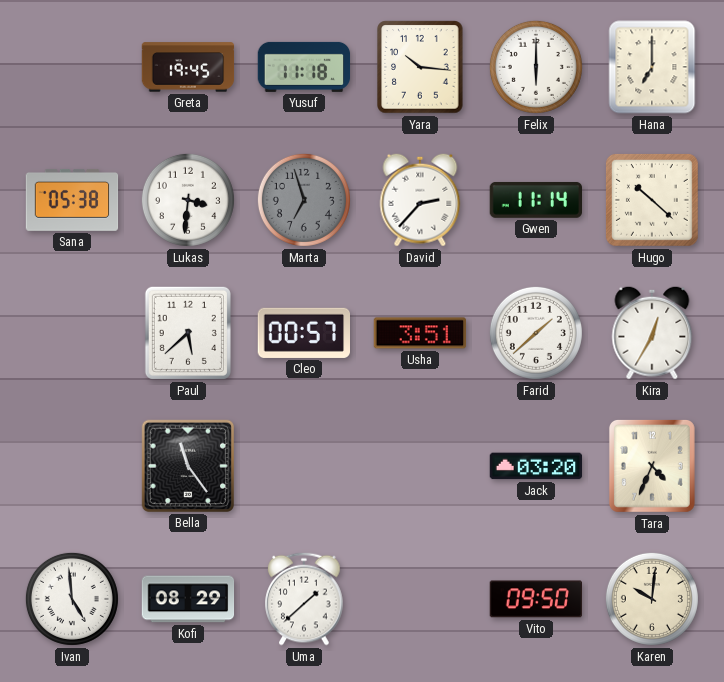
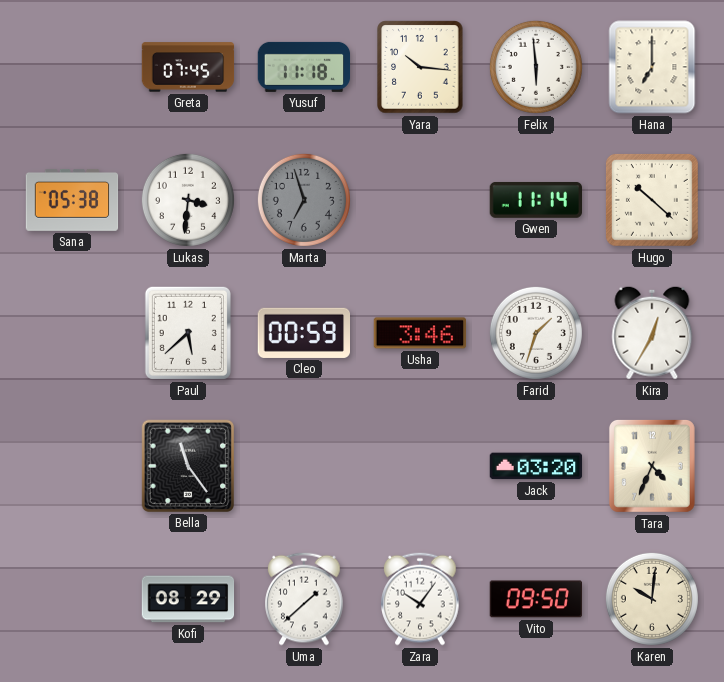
Greta: 19:45 -> 07:45
Felix: 6:00 -> 5:59
David: 2:37 -> none
Cleo: 00:57 -> 00:59
Usha: 3:51 -> 3:46
Farid: 1:38 -> 1:33
Ivan: 4:59 -> none
Zara: none -> 10:06
